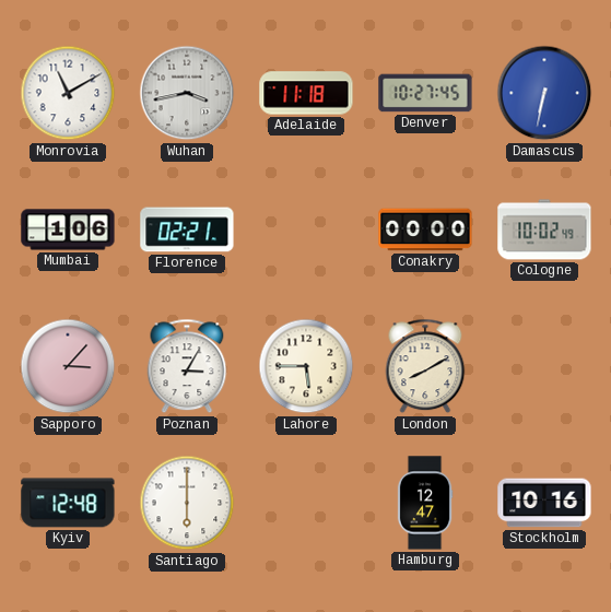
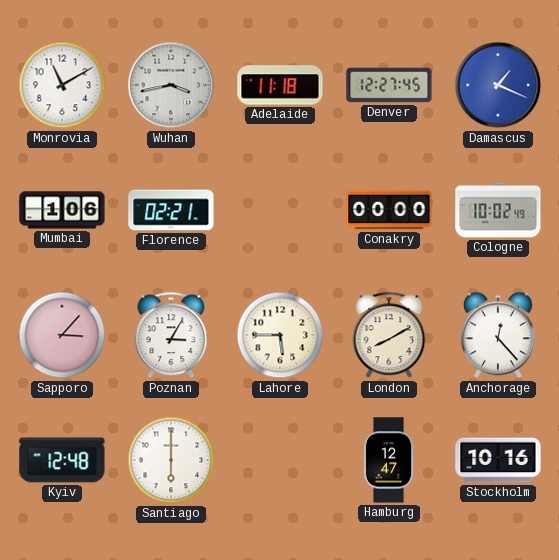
Denver: 10:27 -> 12:27
Damascus: 6:32 -> 1:19
Anchorage: none -> 12:23
